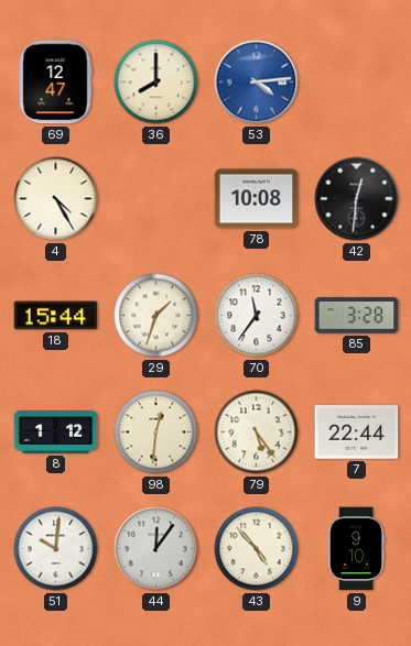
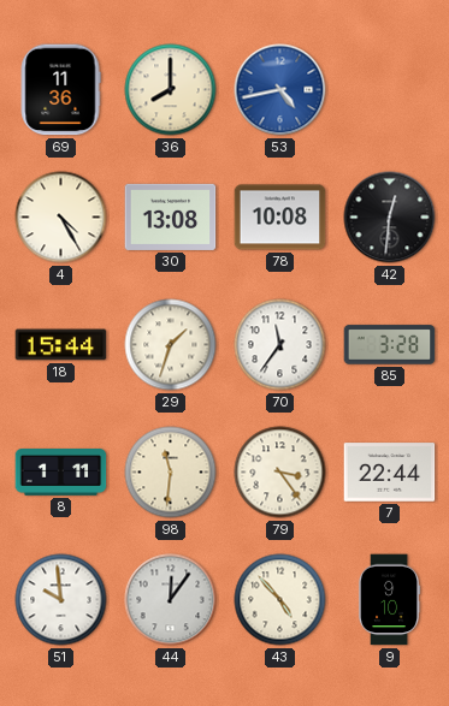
69: 12:47 -> 11:36
53: 4:14 -> 4:43
30: none -> 13:08
8: 1:12 -> 1:11
98: 12:31 -> 11:31
79: 5:24 -> 3:24
51: 10:01 -> 9:59
